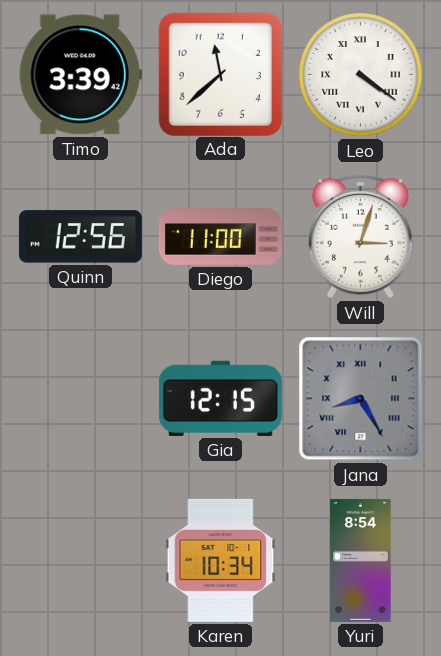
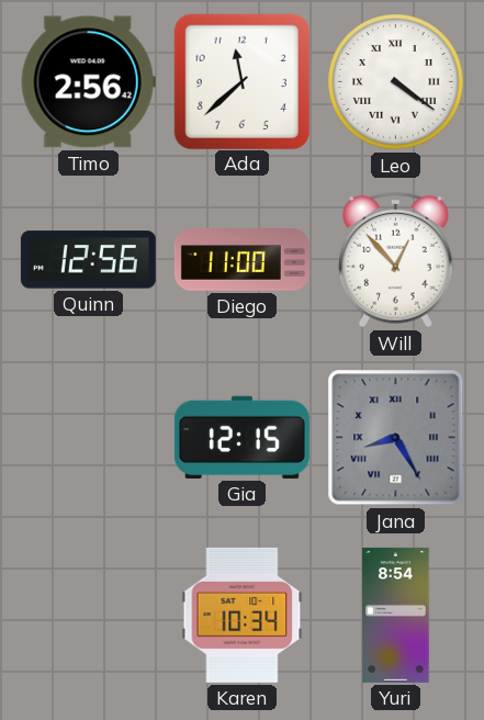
Timo: 3:39 -> 2:56
Will: 3:03 -> 12:53
